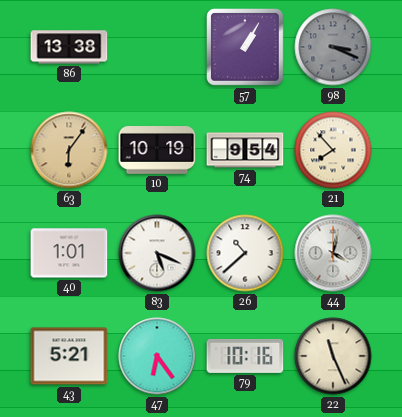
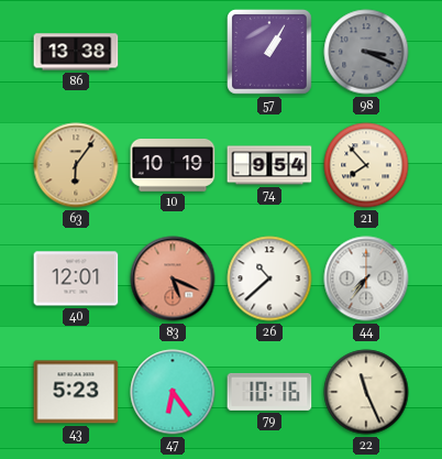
40: 1:01 -> 12:01
83 dial: white -> salmon
44: 4:02 -> 7:36
43: 5:21 -> 5:23
